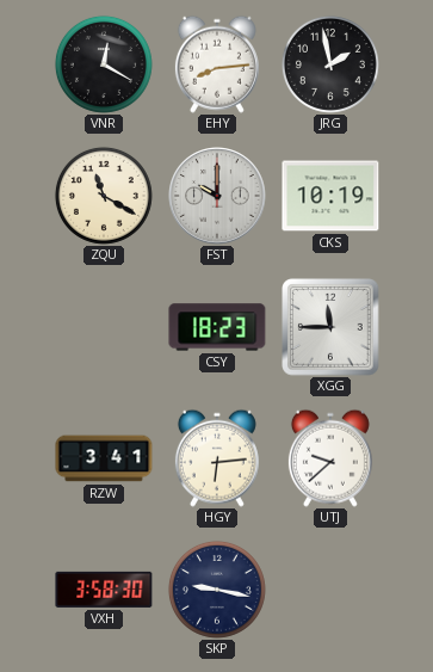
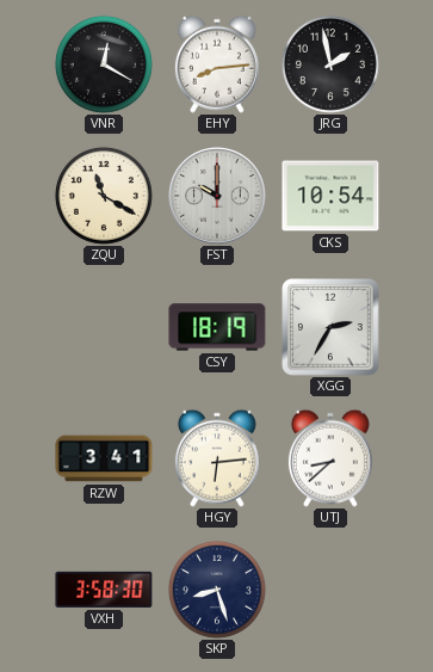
CKS: 10:19 -> 10:54
CSY: 18:23 -> 18:19
XGG: 11:45 -> 2:35
UTJ: 9:38 -> 8:38
SKP: 9:17 -> 8:27
